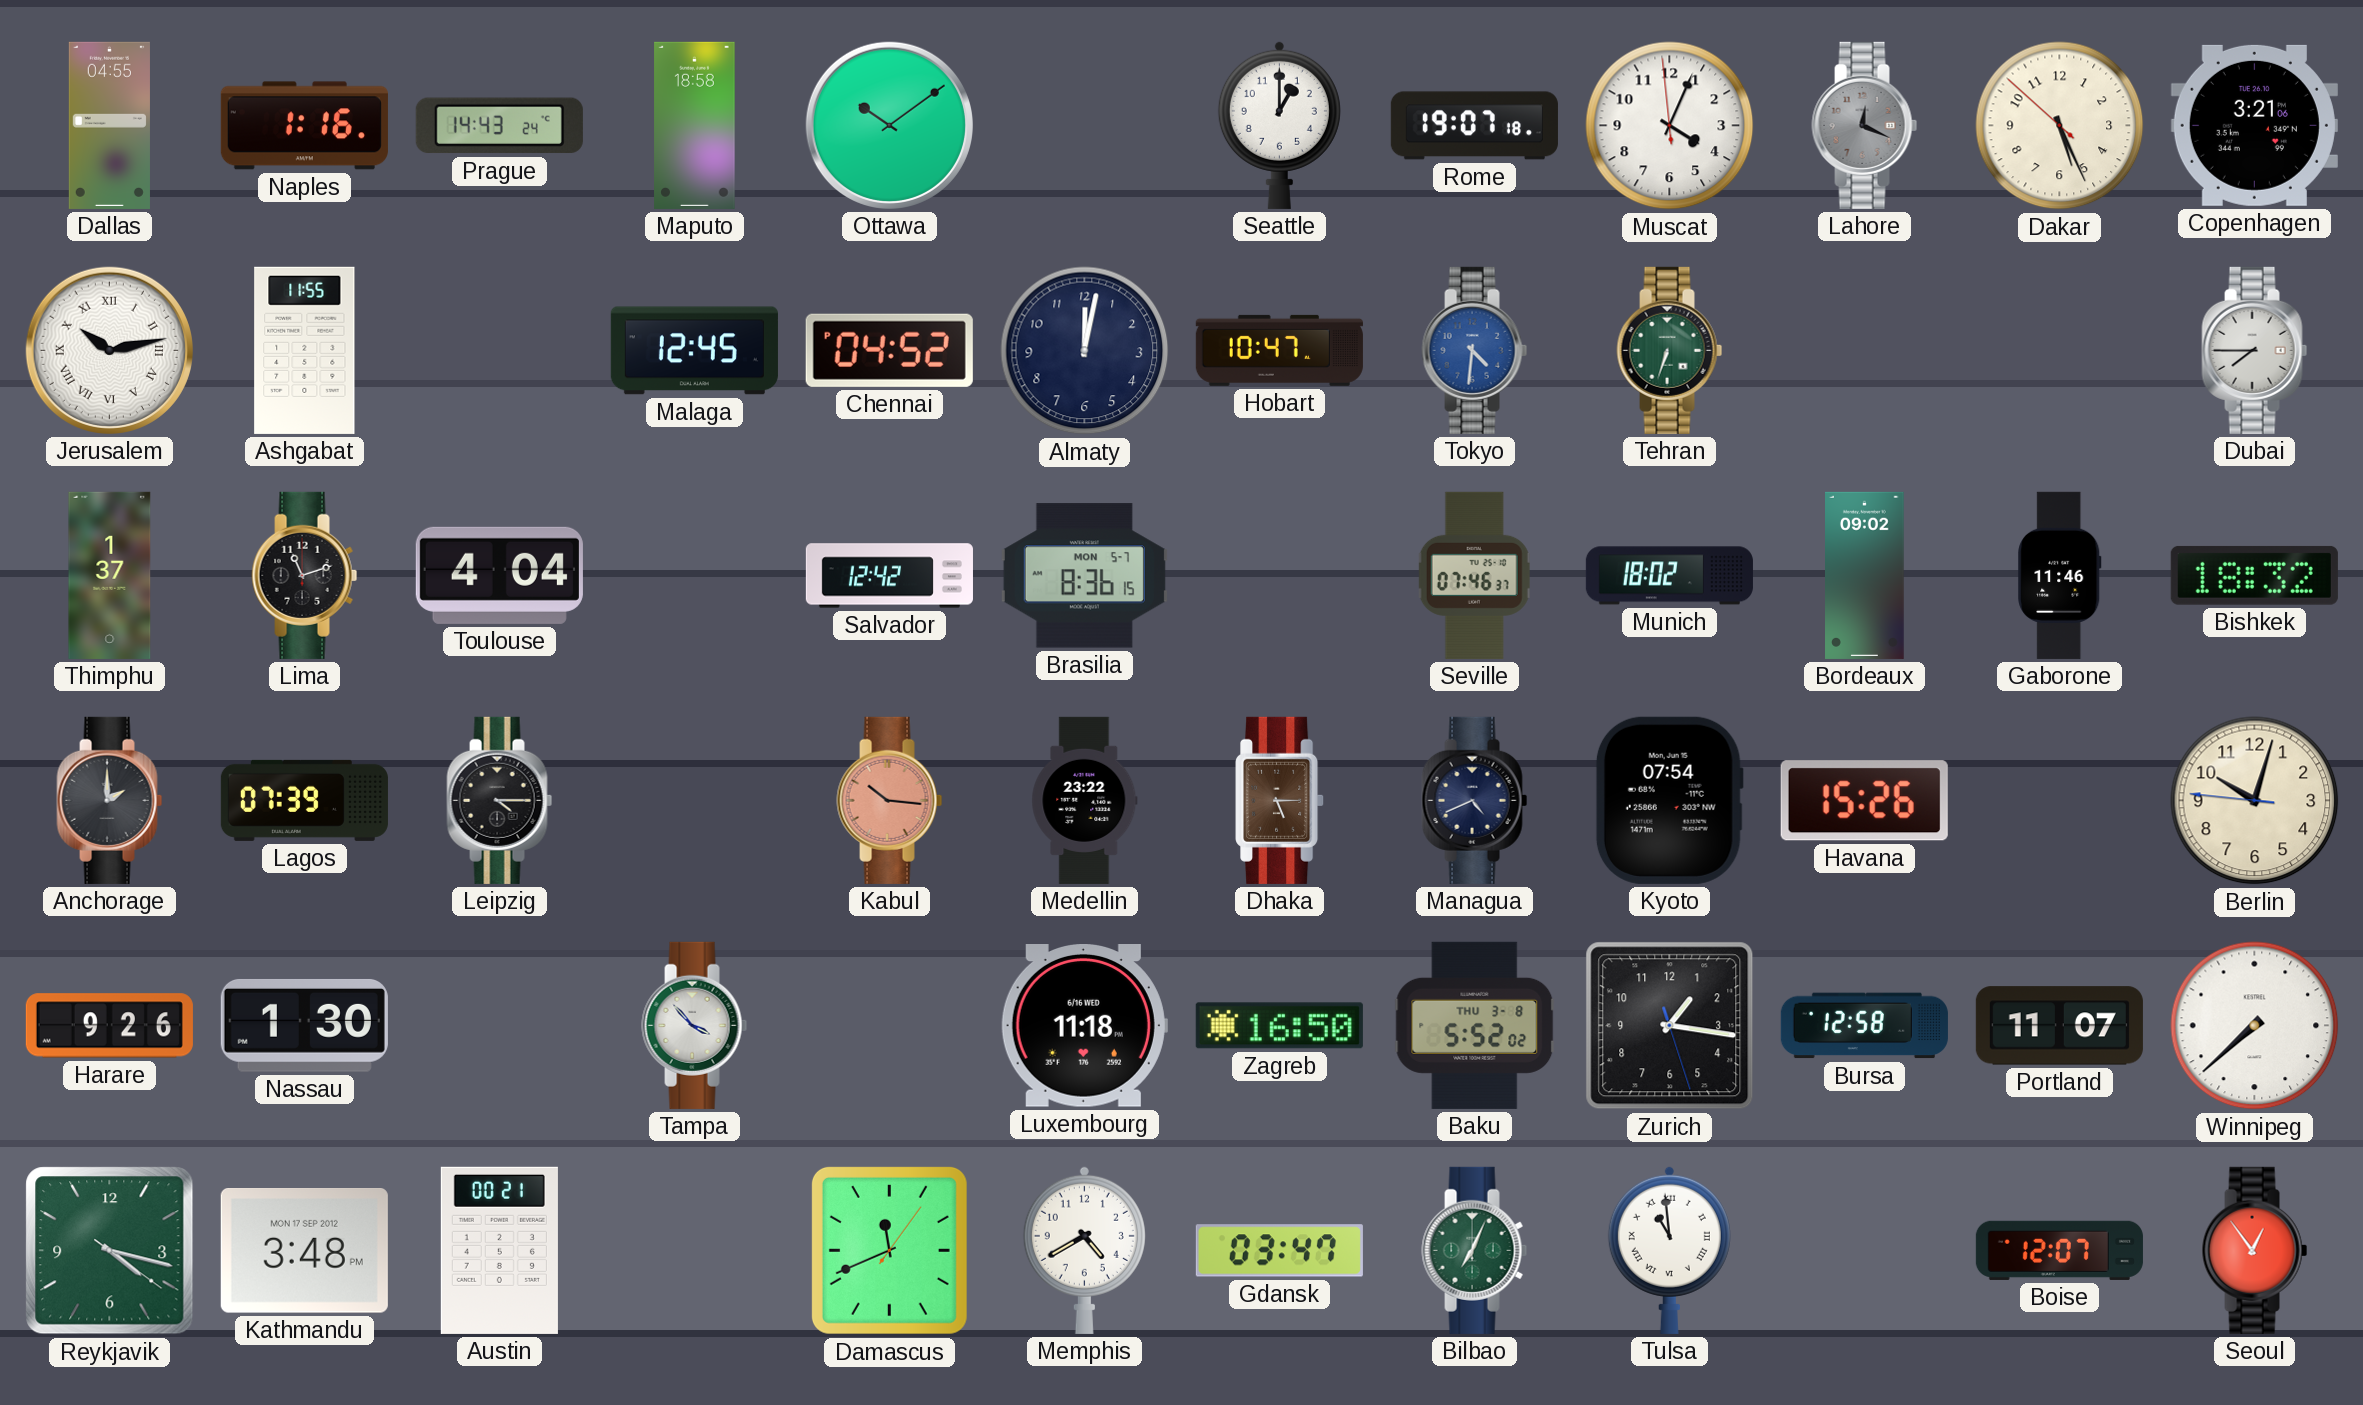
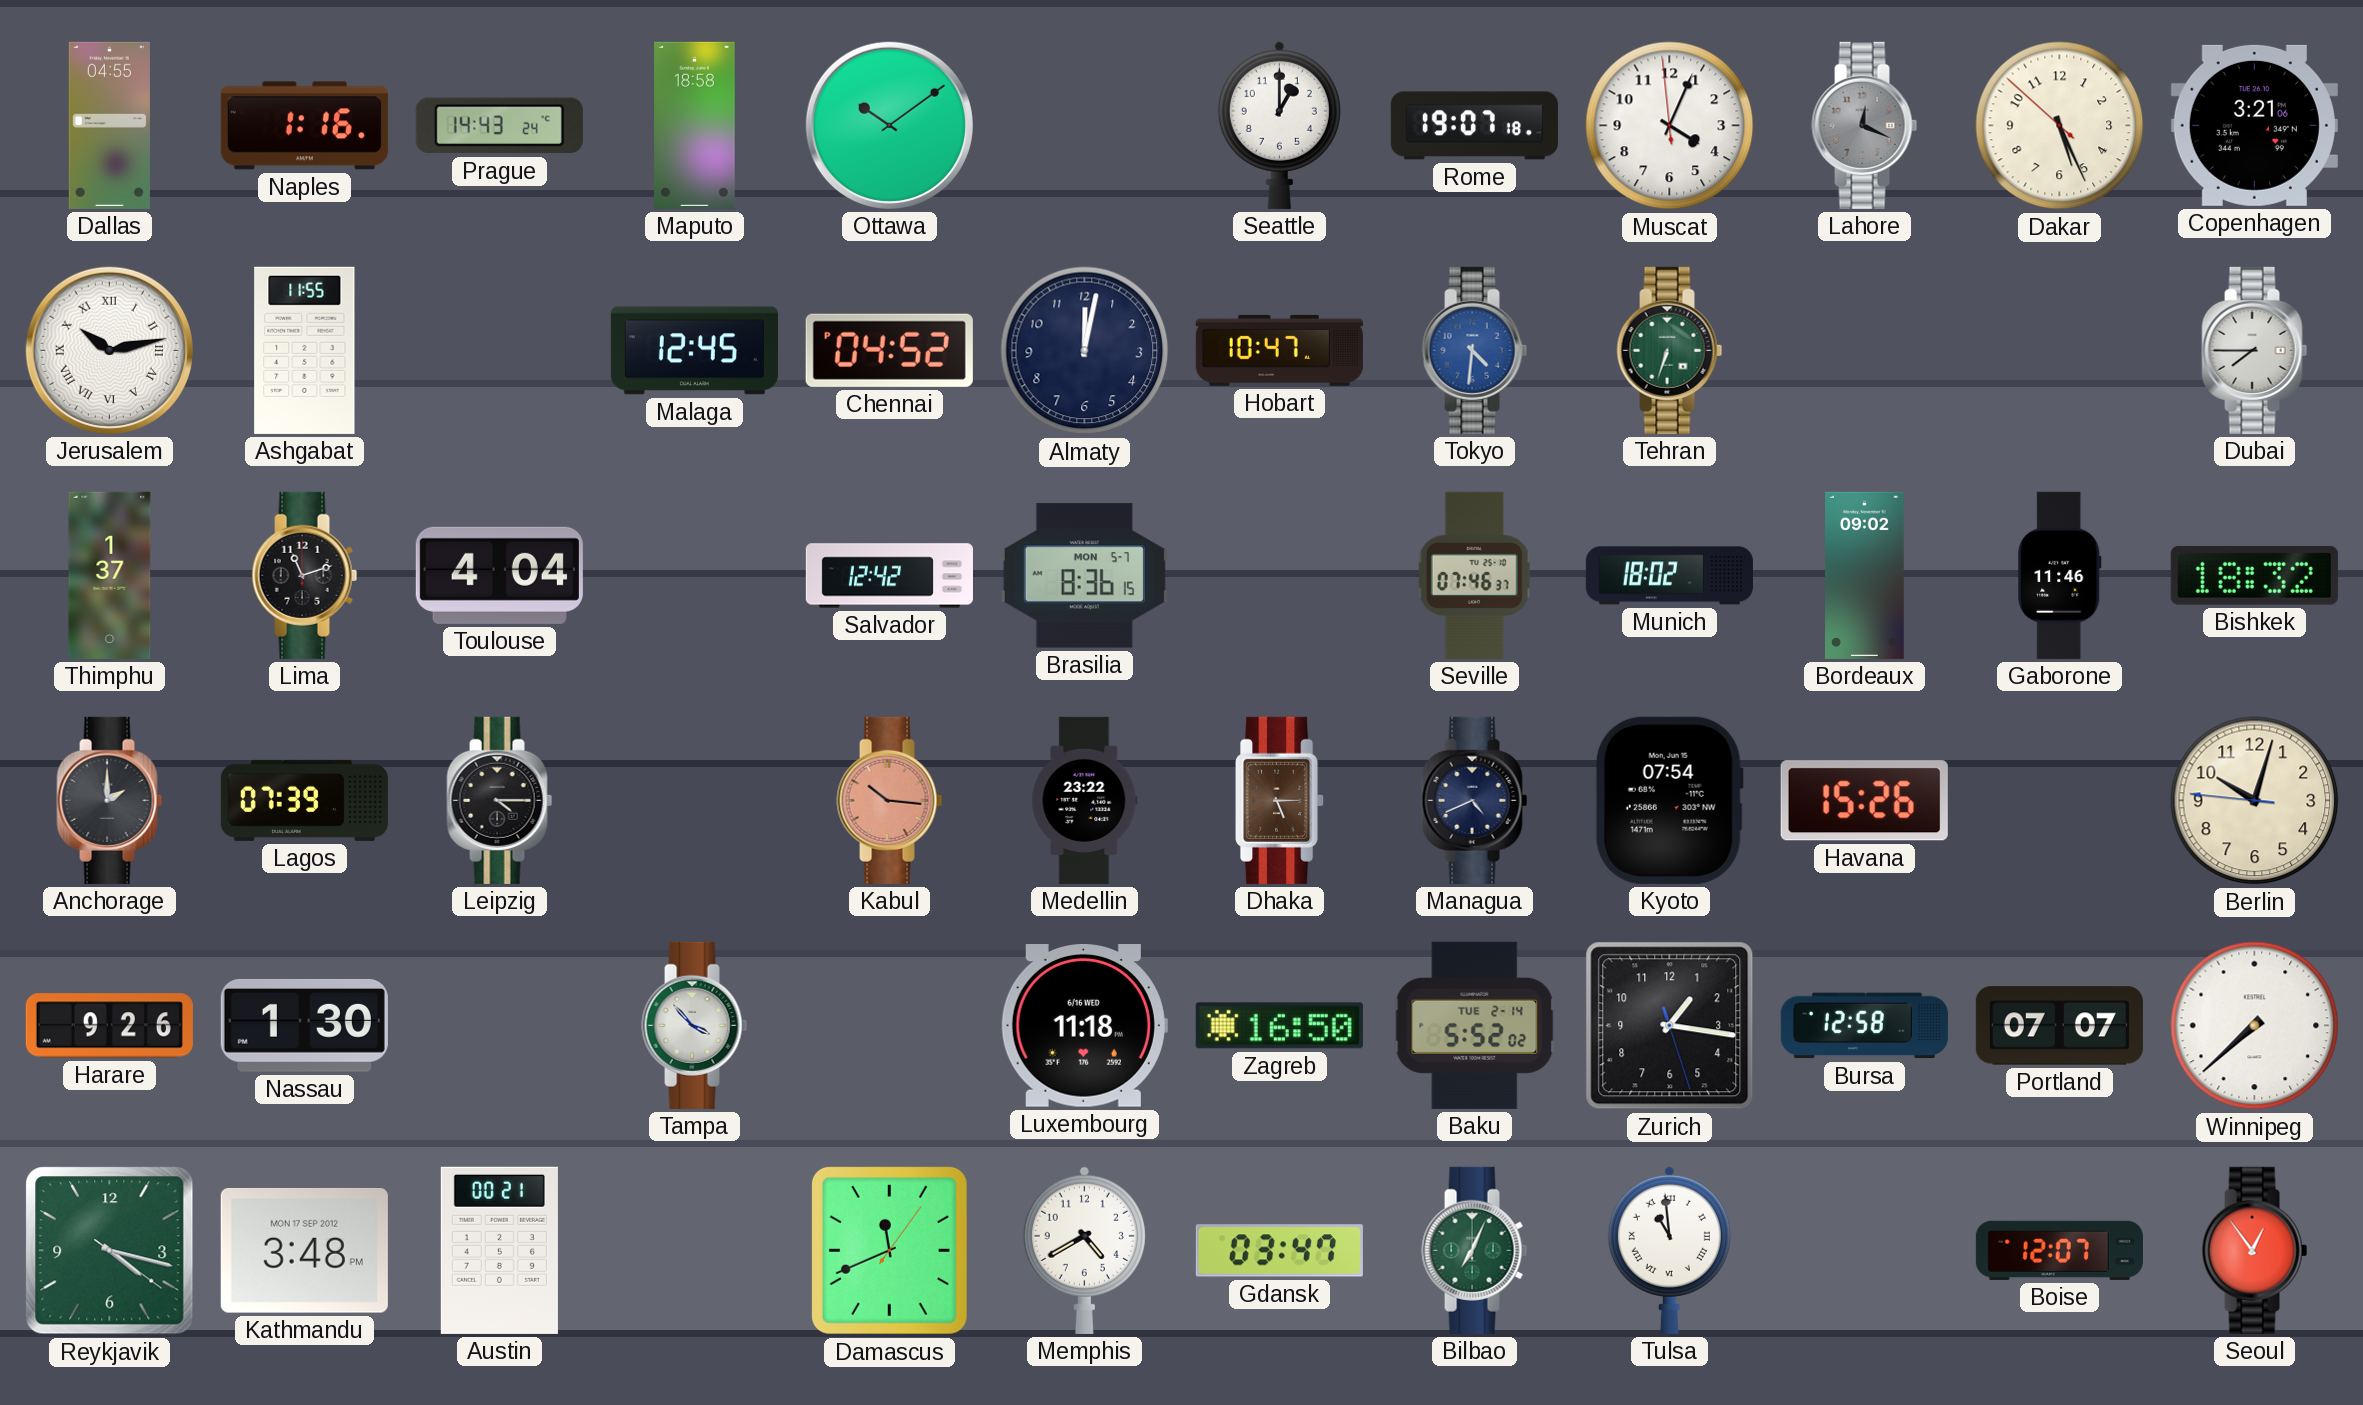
Baku date: THU 3-8 -> TUE 2-14
Portland: 11:07 -> 07:07
